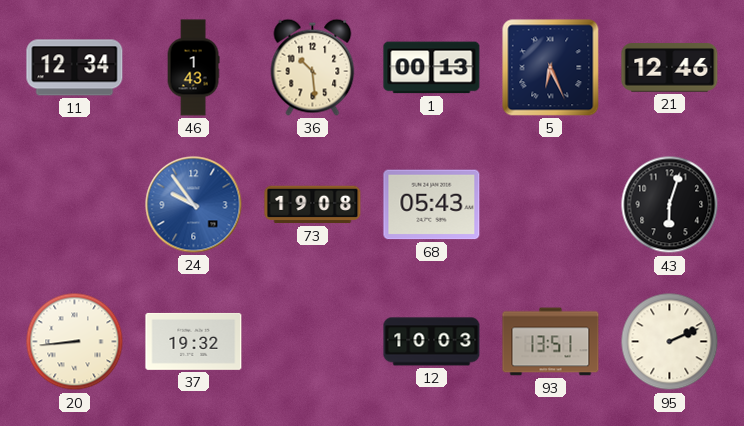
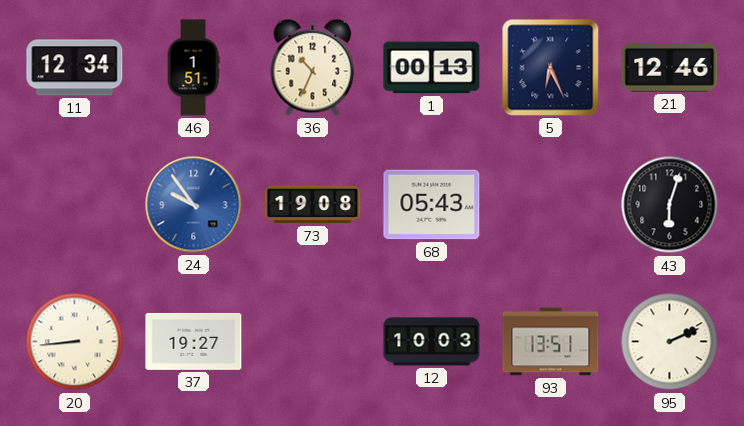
46: 1:43 -> 1:51
36: 10:29 -> 10:34
37: 19:32 -> 19:27
